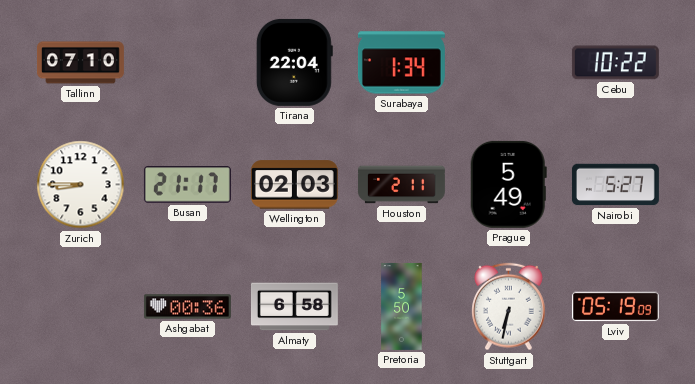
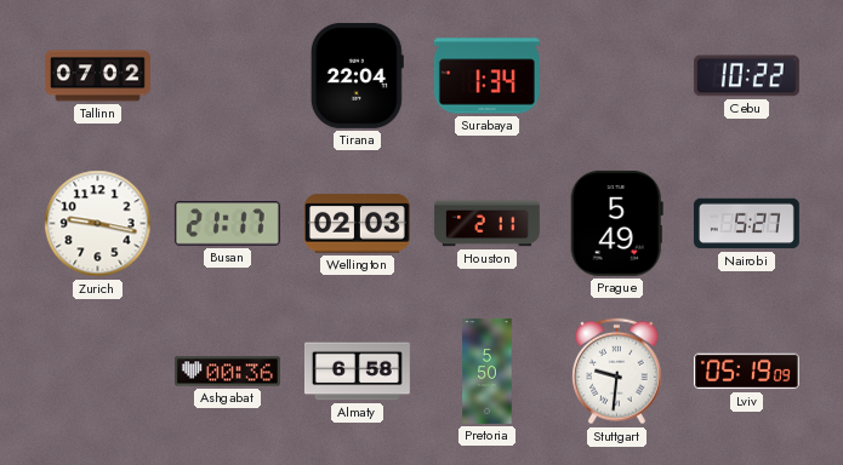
Tallinn: 07:10 -> 07:02
Zurich: 8:45 -> 9:17
Stuttgart: 6:32 -> 9:31
